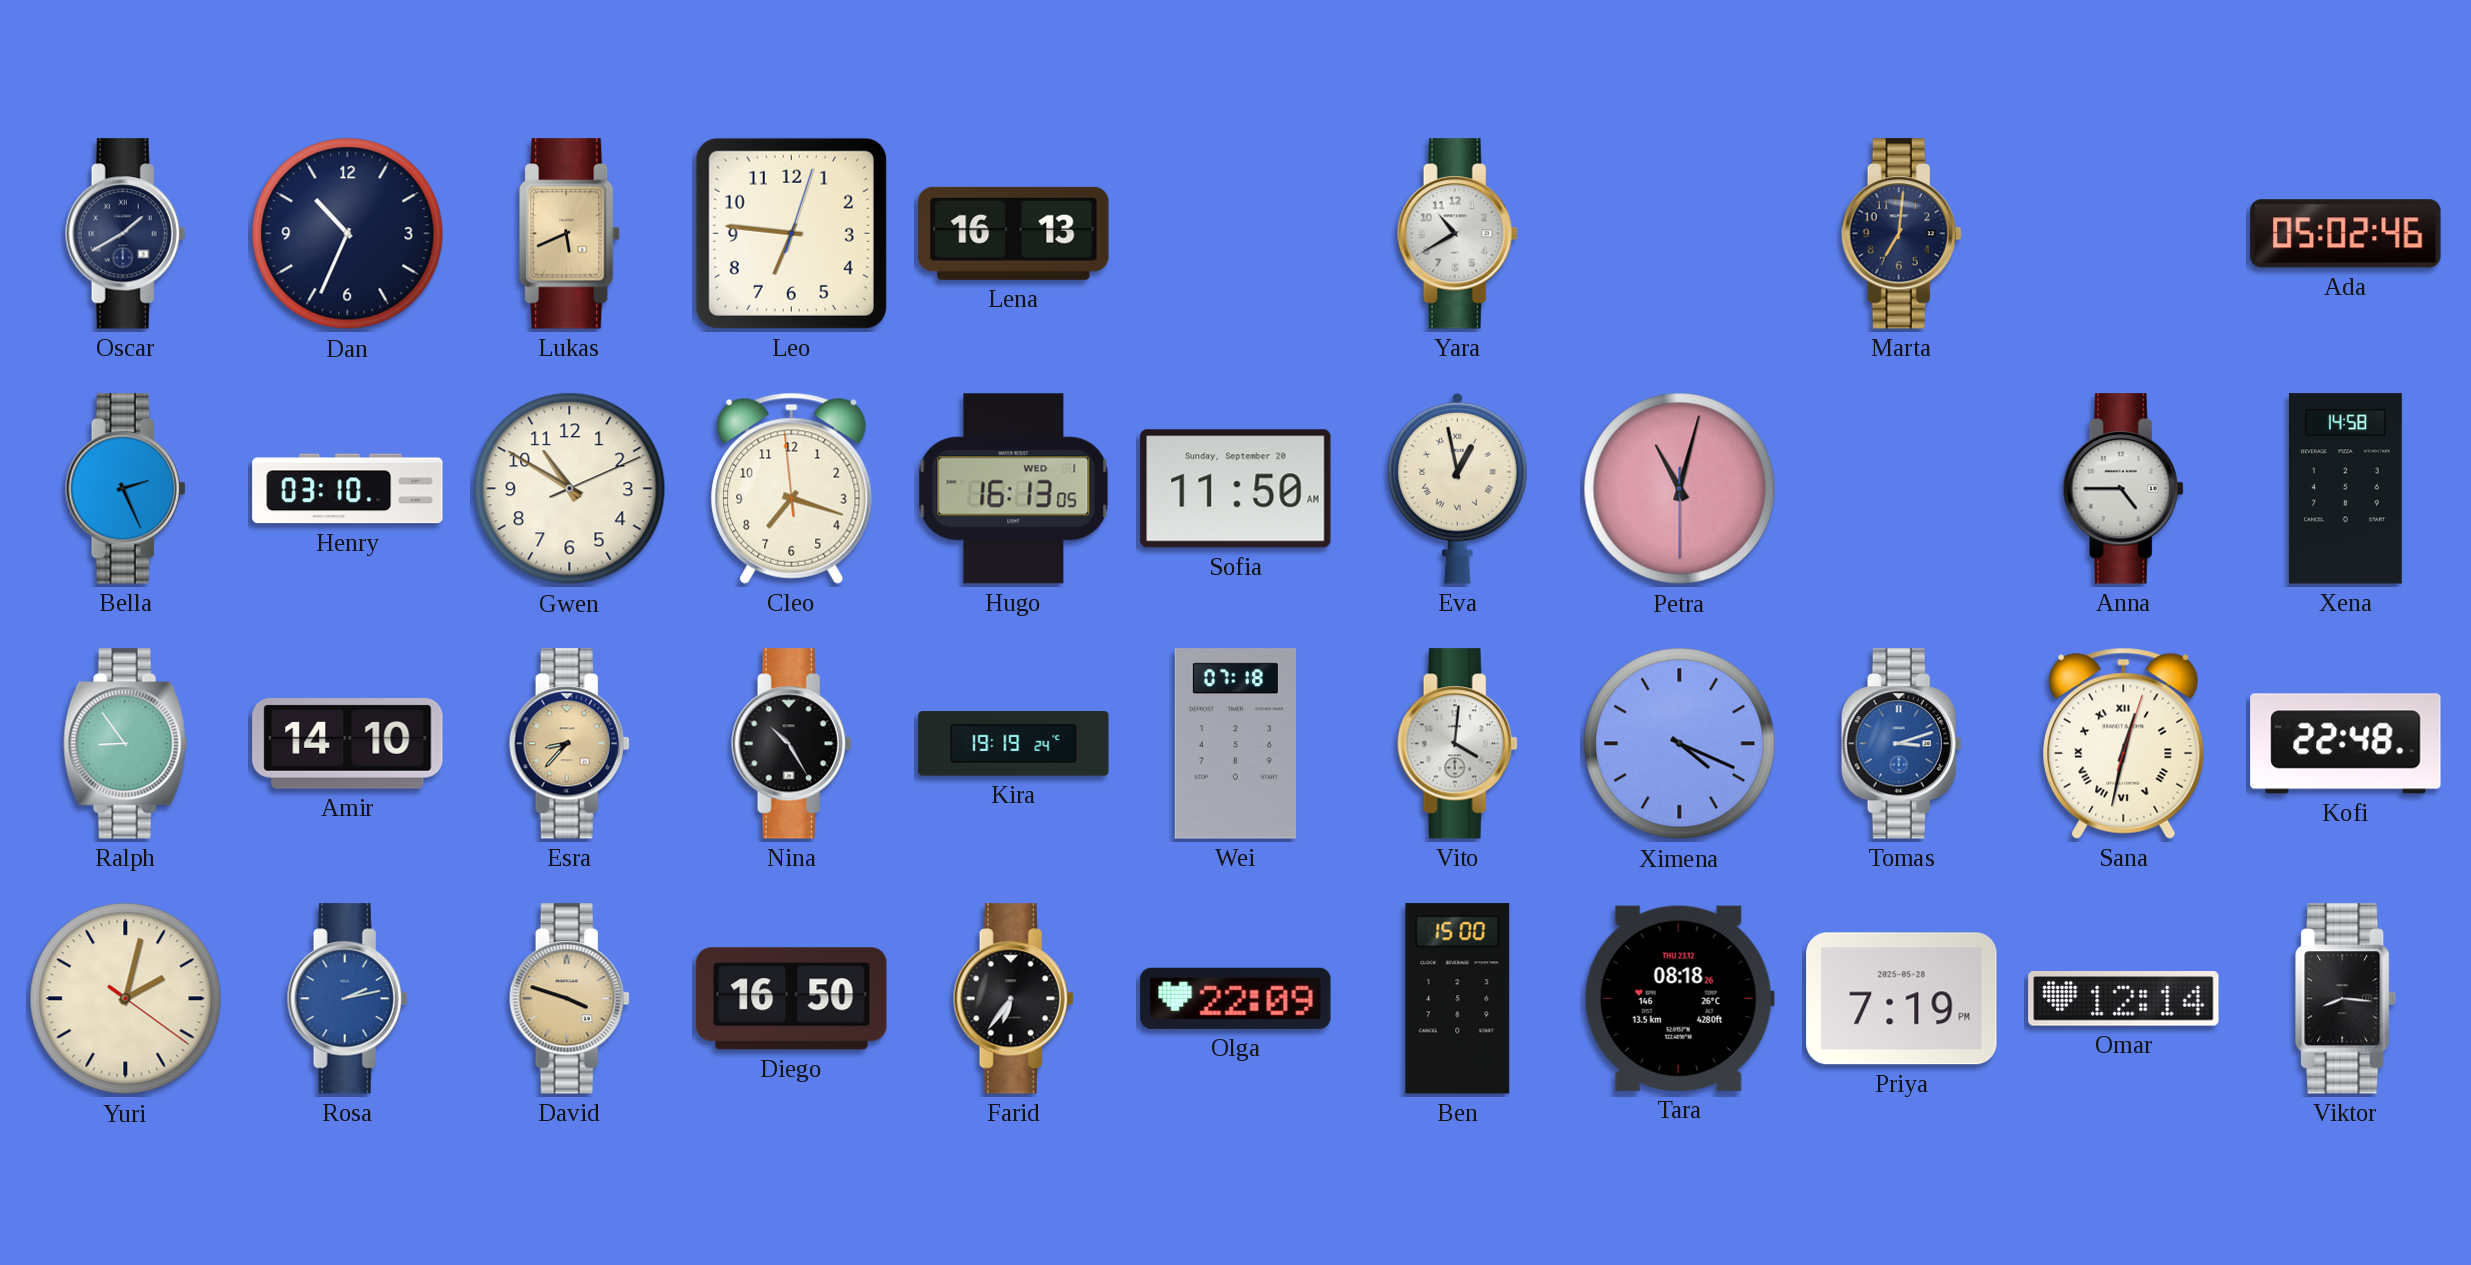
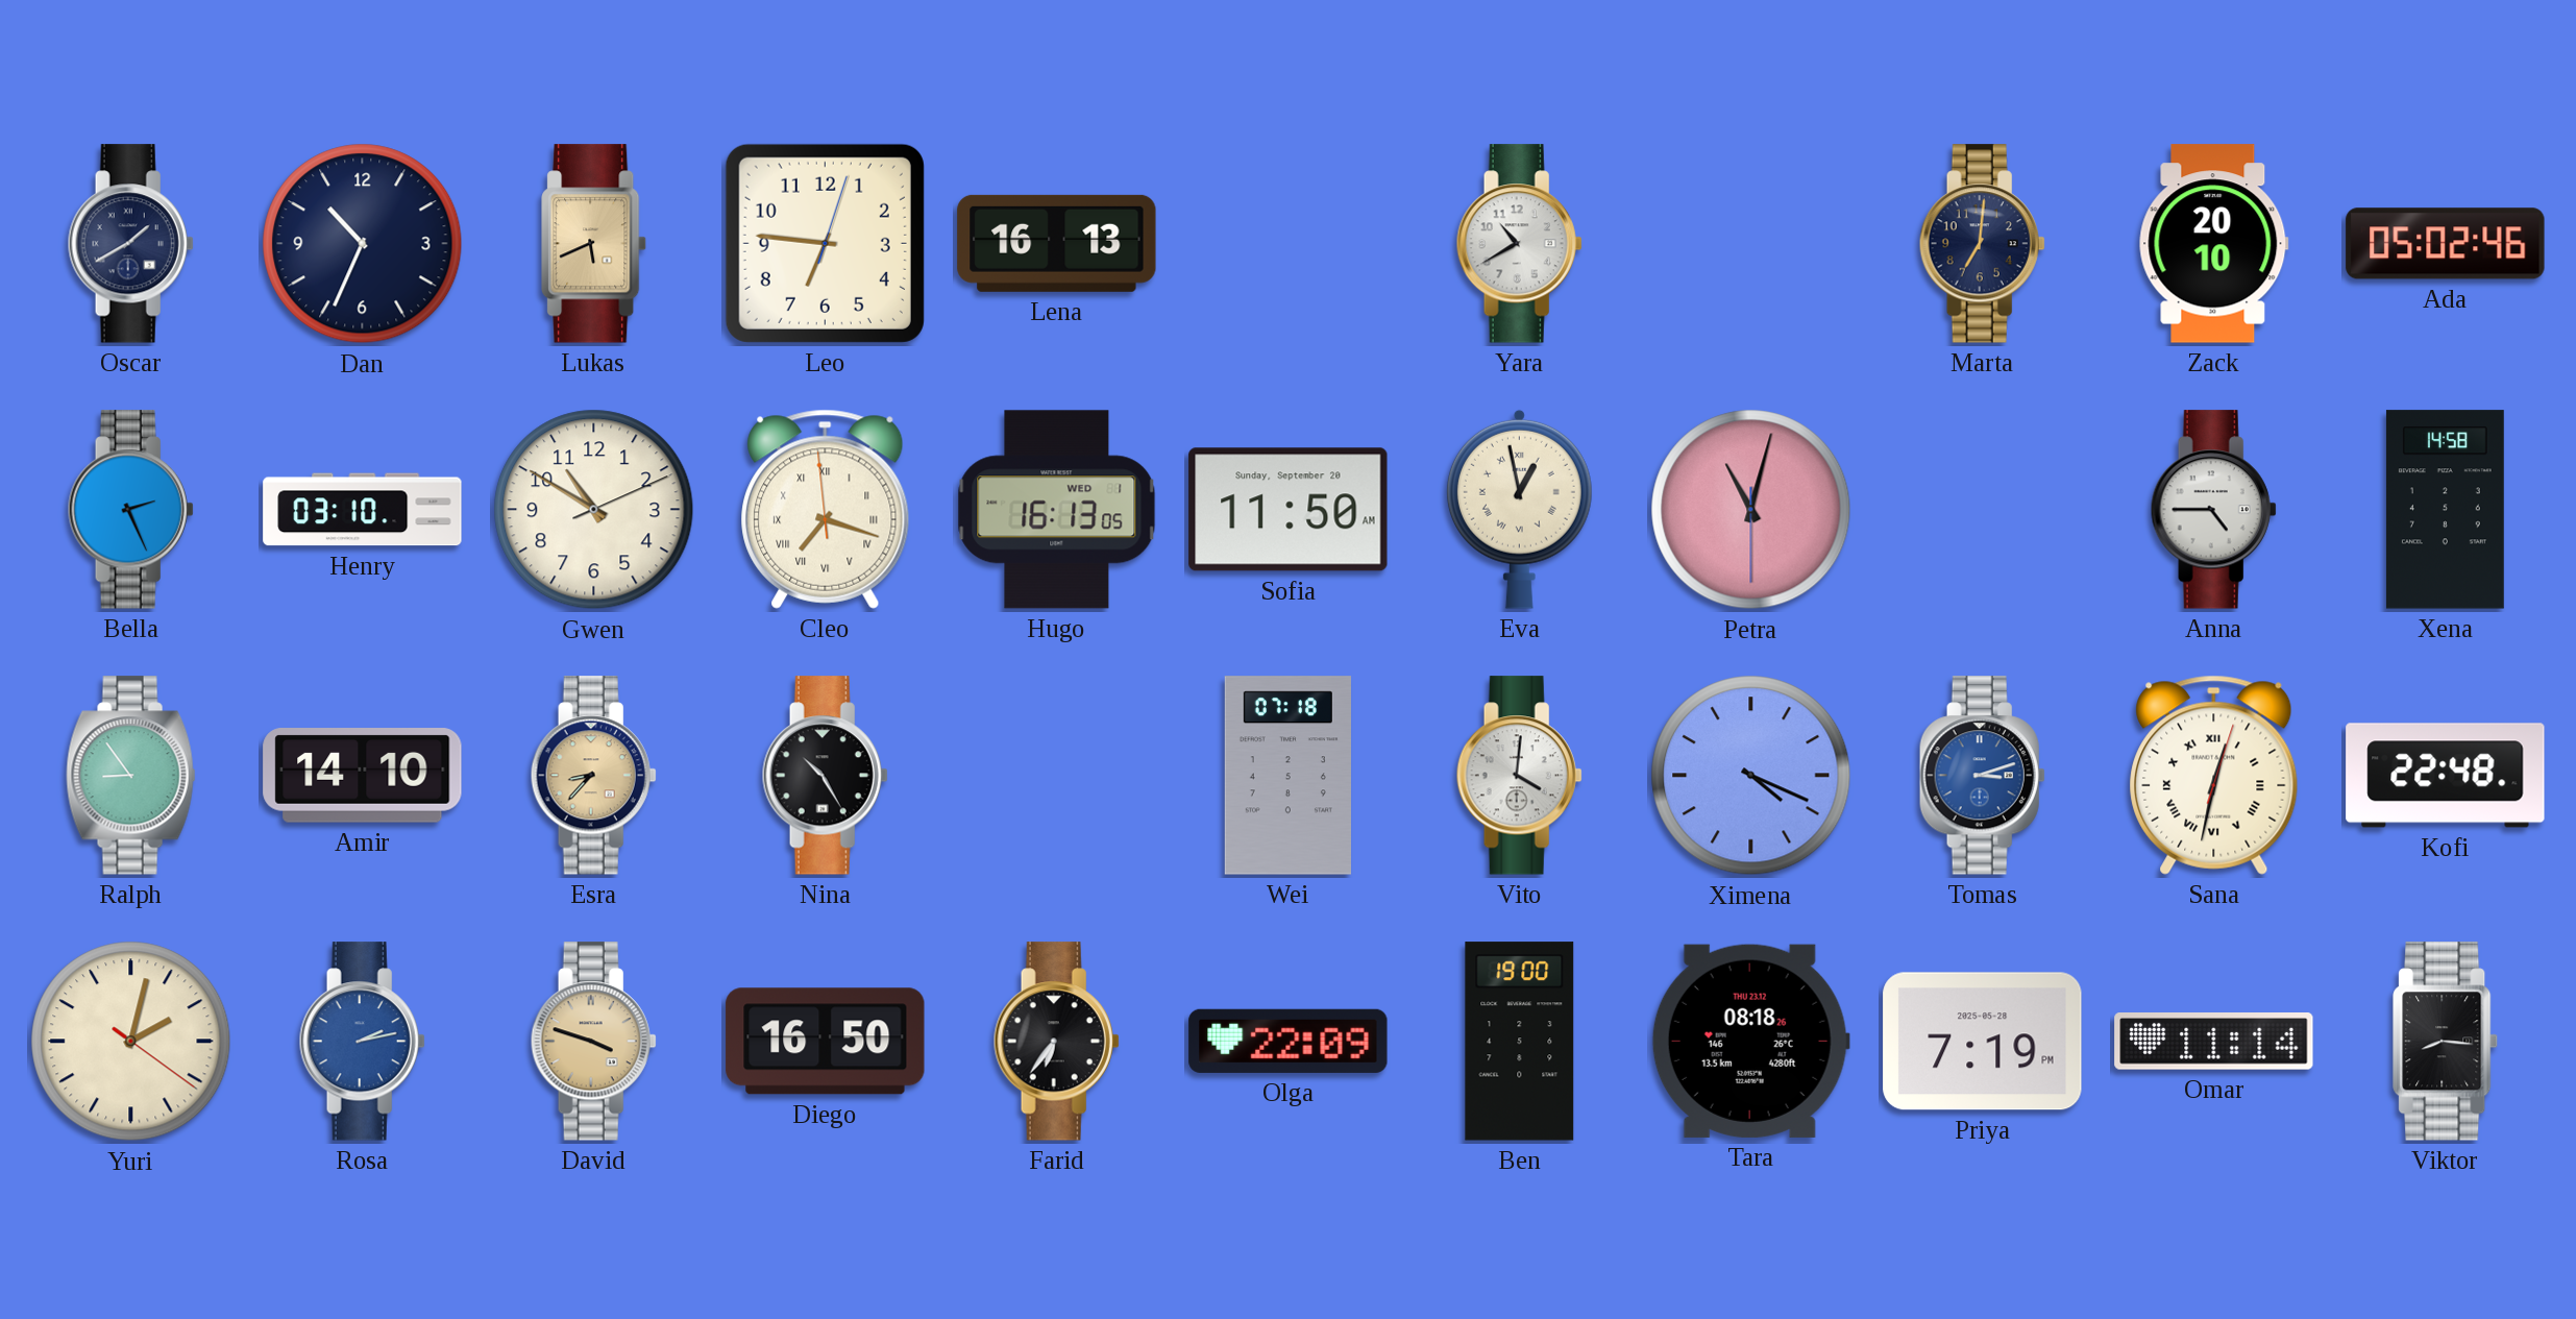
Zack: none -> 20:10
Cleo numerals: Arabic -> Roman
Kira: 19:19 -> none
Ben: 15:00 -> 19:00
Omar: 12:14 -> 11:14
